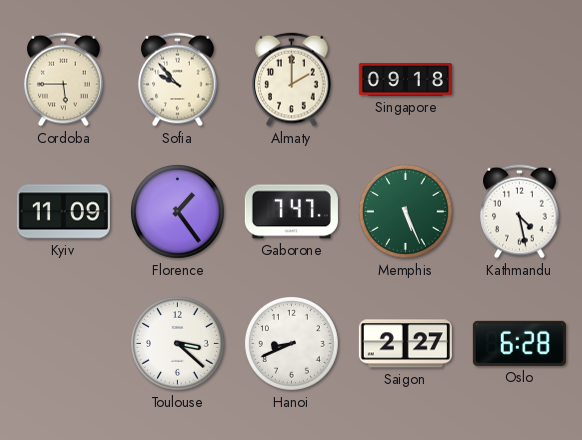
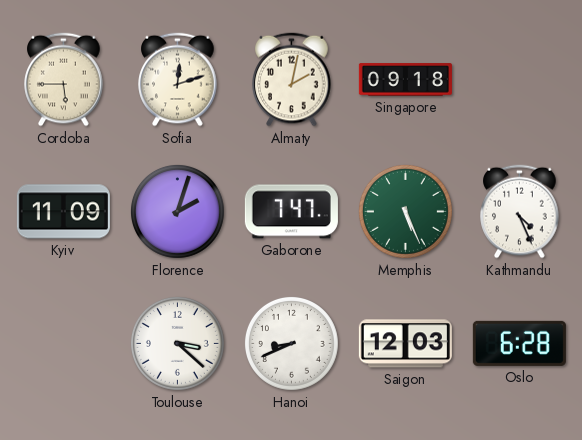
Sofia: 9:53 -> 12:12
Almaty: 2:00 -> 2:02
Florence: 1:24 -> 2:03
Kathmandu: 4:28 -> 4:26
Saigon: 2:27 -> 12:03
